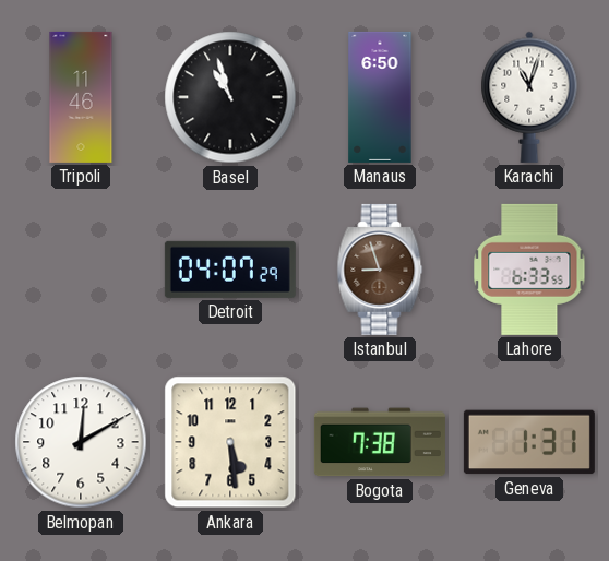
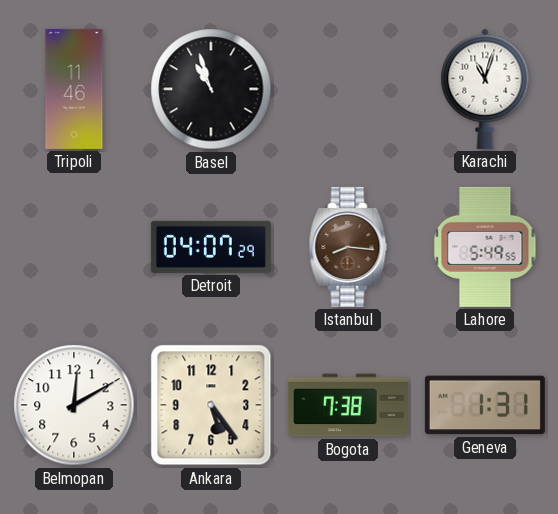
Manaus: 6:50 -> none
Istanbul: 8:57 -> 8:16
Lahore: 6:33 -> 5:49
Ankara: 5:29 -> 5:24
